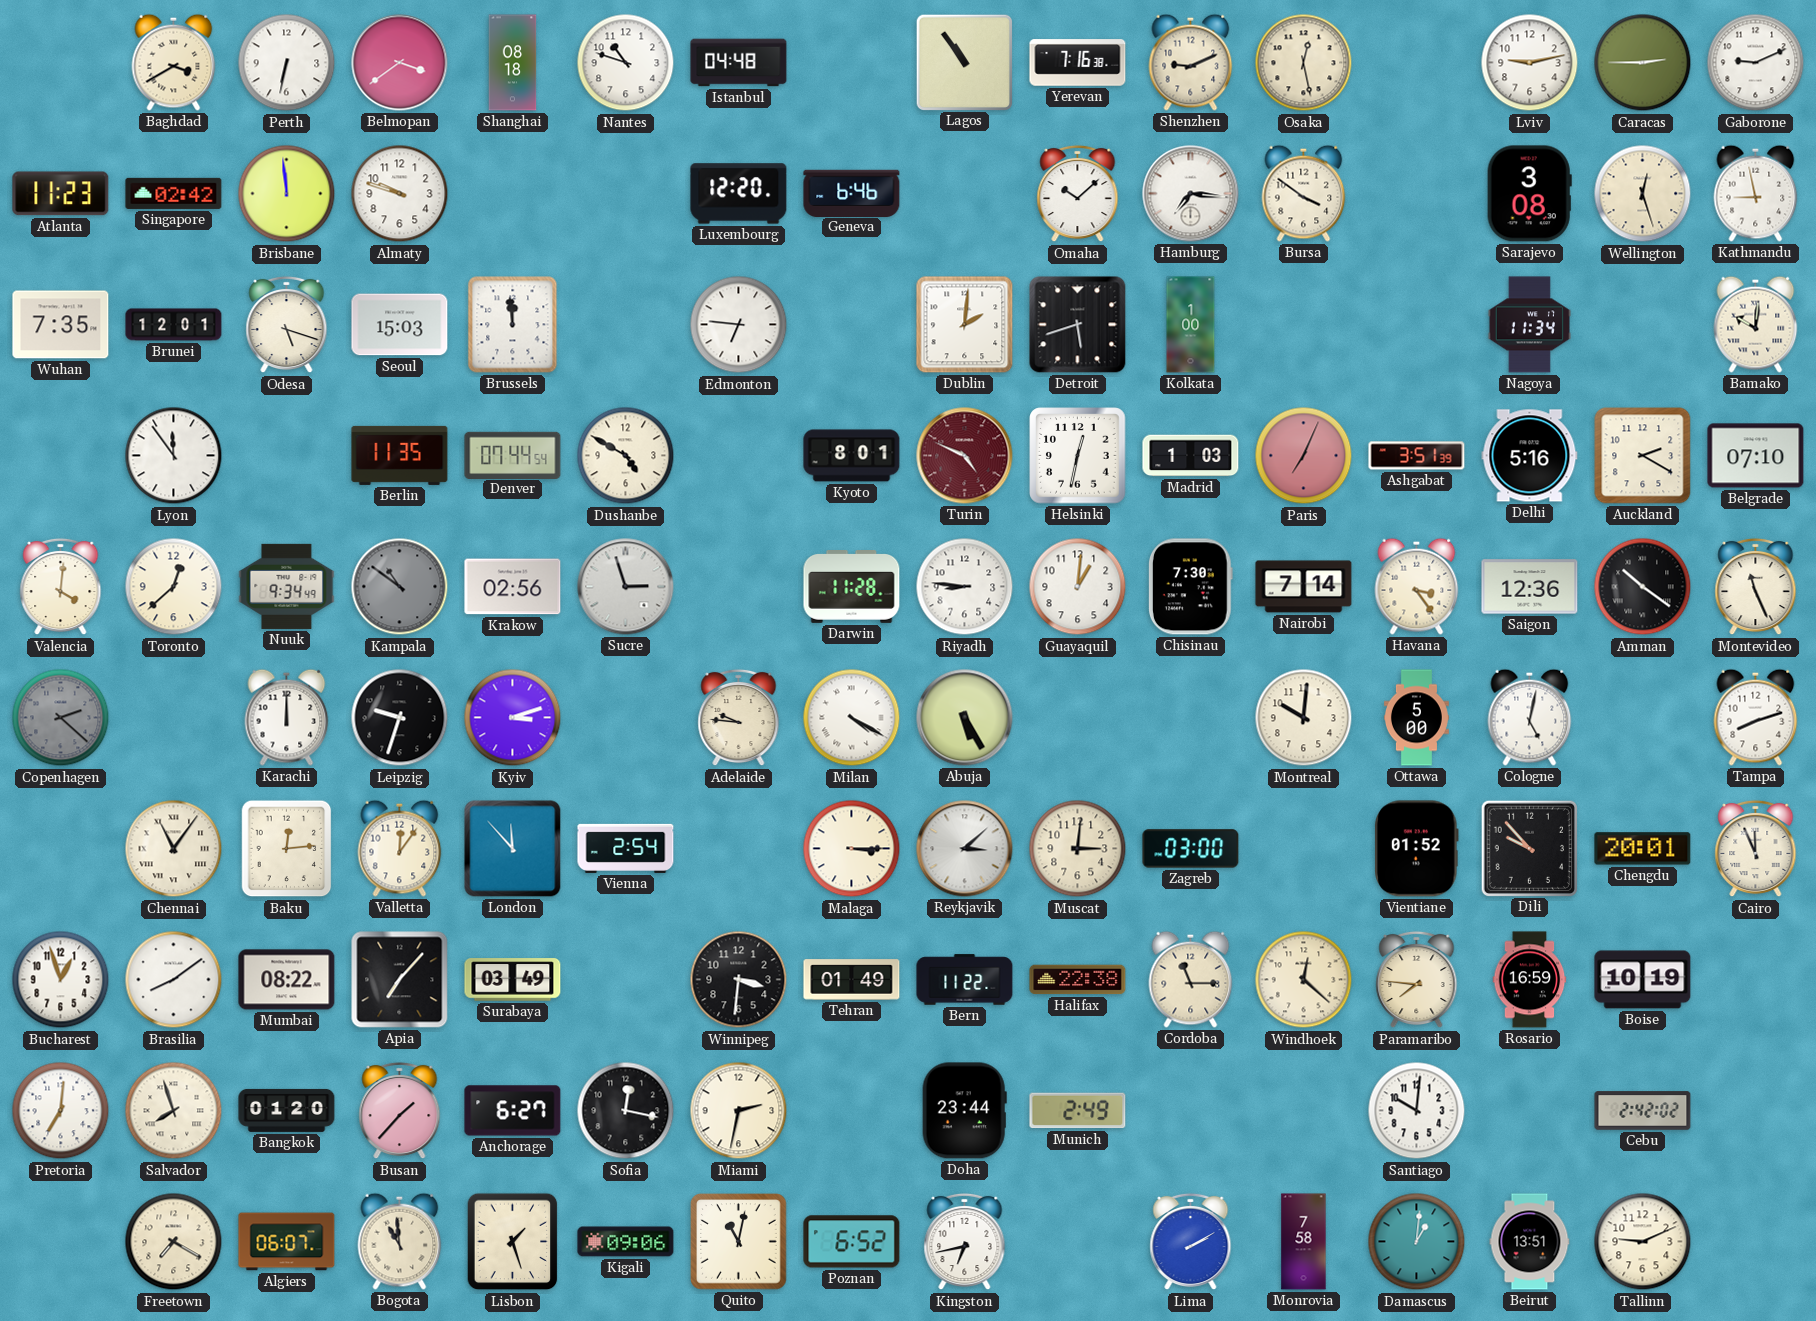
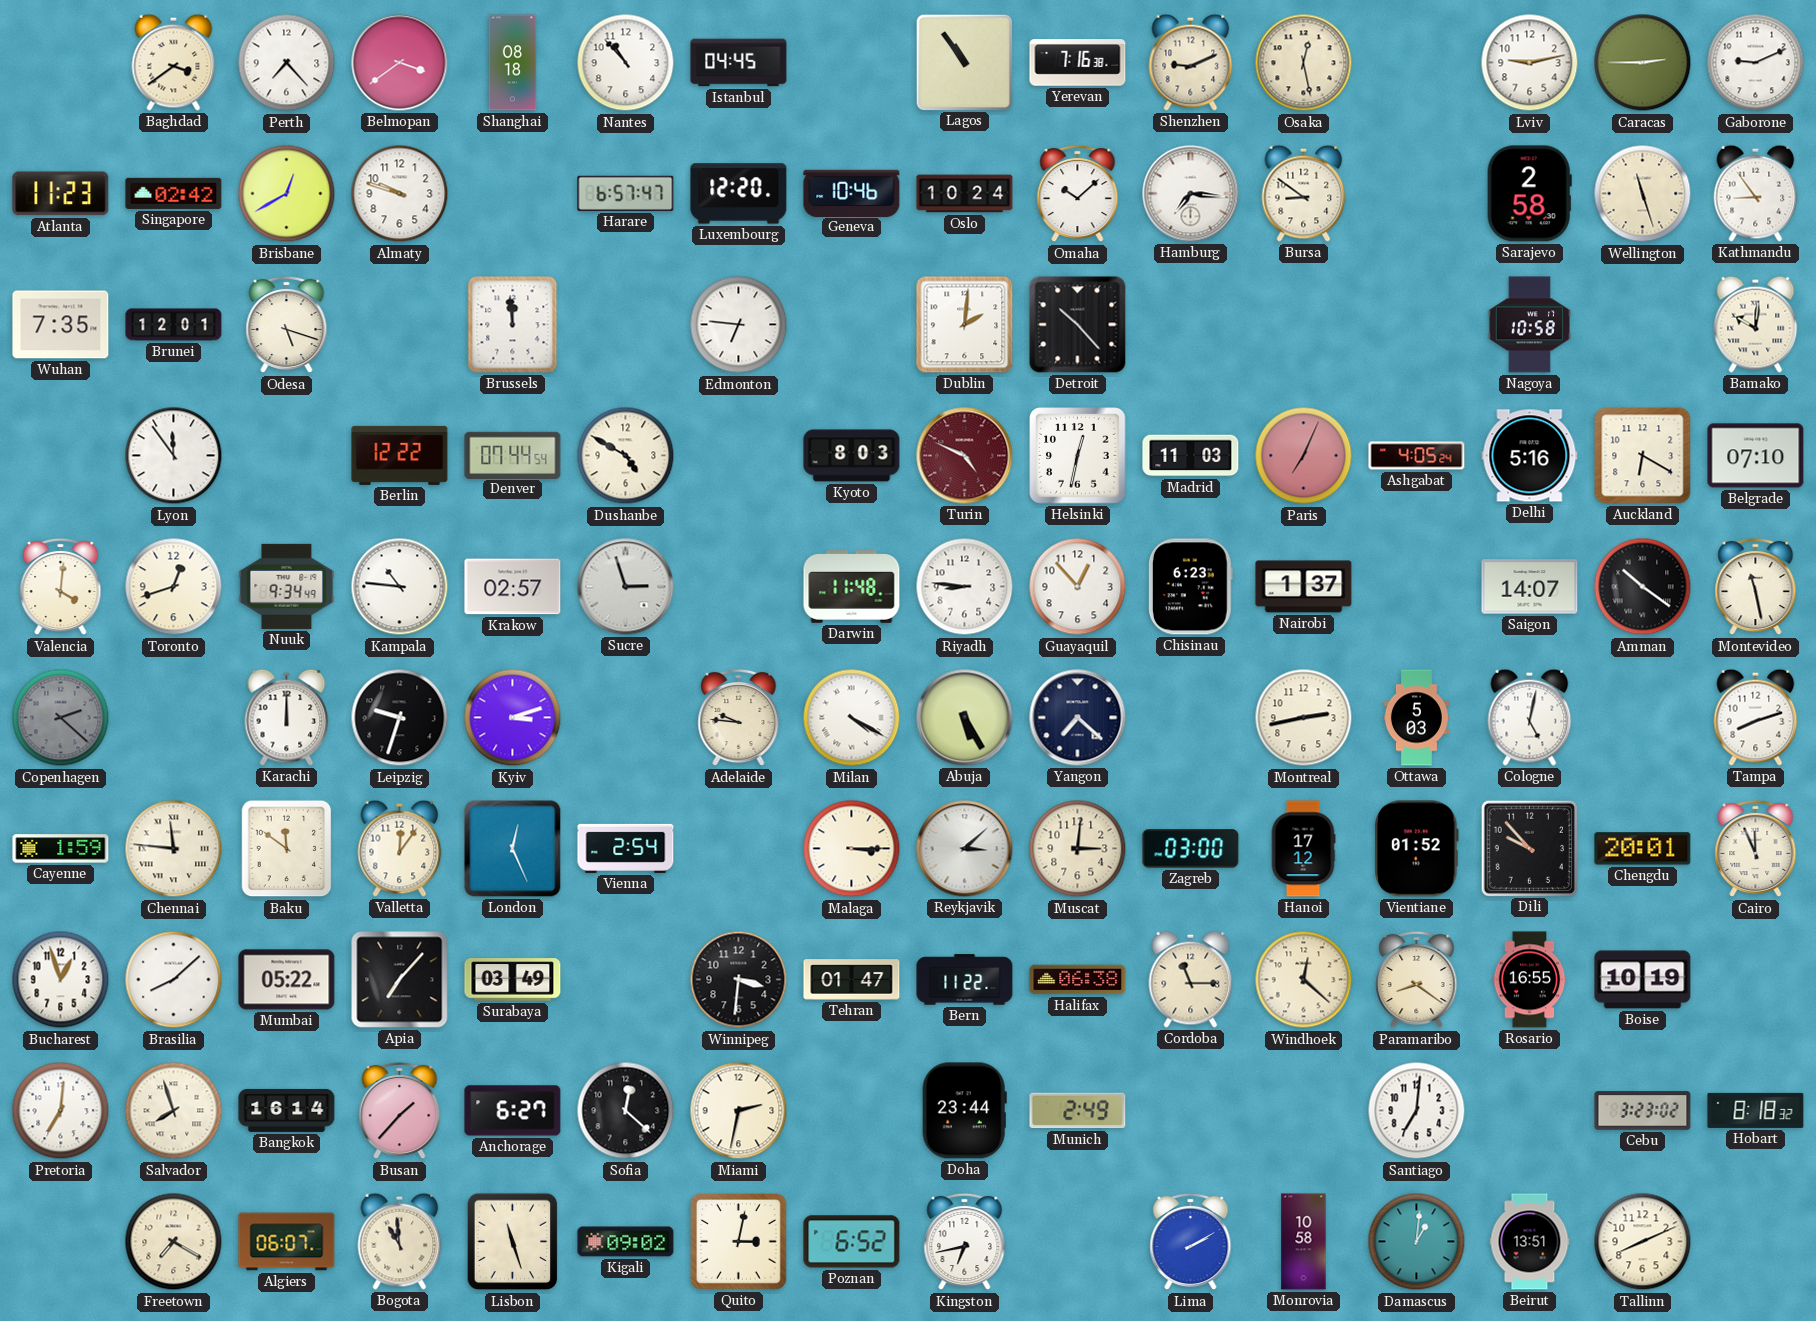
Baghdad: 3:40 -> 3:39
Perth: 6:32 -> 7:23
Nantes: 10:48 -> 10:53
Istanbul: 04:48 -> 04:45
Brisbane: 11:59 -> 12:40
Harare: none -> 6:57
Geneva: 6:46 -> 10:46
Oslo: none -> 10:24
Bursa: 3:51 -> 8:51
Sarajevo: 3:08 -> 2:58
Wellington: 12:27 -> 11:27
Kathmandu: 8:58 -> 8:54
Seoul: 15:03 -> none
Detroit: 5:42 -> 10:23
Kolkata: 1:00 -> none
Nagoya: 11:34 -> 10:58
Berlin: 11:35 -> 12:22
Kyoto: 8:01 -> 8:03
Madrid: 1:03 -> 11:03
Ashgabat: 3:51 -> 4:05
Auckland: 2:20 -> 6:20
Toronto: 12:38 -> 12:42
Kampala: 10:51 -> 10:46
Kampala dial: grey -> white
Krakow: 02:56 -> 02:57
Darwin: 11:28 -> 11:48
Guayaquil: 1:01 -> 12:53
Chisinau: 7:30 -> 6:23
Nairobi: 7:14 -> 1:37
Havana: 3:24 -> none
Saigon: 12:36 -> 14:07
Montevideo: 11:26 -> 11:28
Yangon: none -> 7:22
Montreal: 10:01 -> 2:43
Ottawa: 5:00 -> 5:03
Cayenne: none -> 1:59
Chennai: 11:06 -> 11:46
Baku: 12:14 -> 11:51
London: 11:53 -> 12:26
Hanoi: none -> 17:12
Brasilia: 8:09 -> 8:08
Mumbai: 08:22 -> 05:22
Tehran: 01:49 -> 01:47
Halifax: 22:38 -> 06:38
Paramaribo: 7:46 -> 8:21
Rosario: 16:59 -> 16:55
Bangkok: 01:20 -> 16:14
Sofia: 12:17 -> 12:22
Santiago: 10:01 -> 7:01
Cebu: 2:42 -> 3:23
Hobart: none -> 8:18
Lisbon: 1:27 -> 11:27
Kigali: 09:06 -> 09:02
Quito: 11:02 -> 3:02
Monrovia: 7:58 -> 10:58
Tallinn: 9:11 -> 8:11
